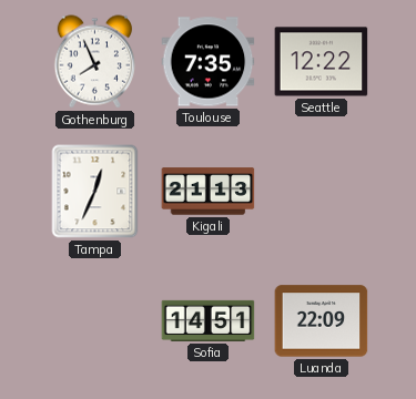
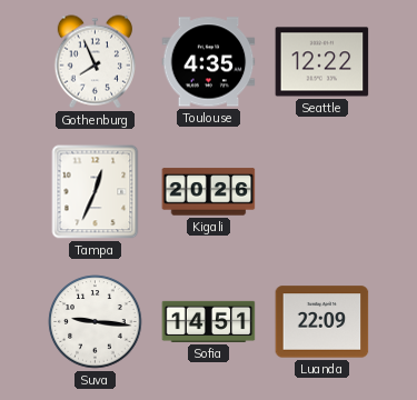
Toulouse: 7:35 -> 4:35
Kigali: 21:13 -> 20:26
Suva: none -> 9:16
